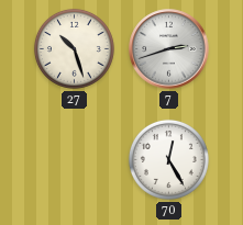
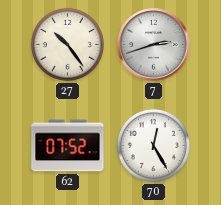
27: 10:27 -> 10:24
62: none -> 07:52
